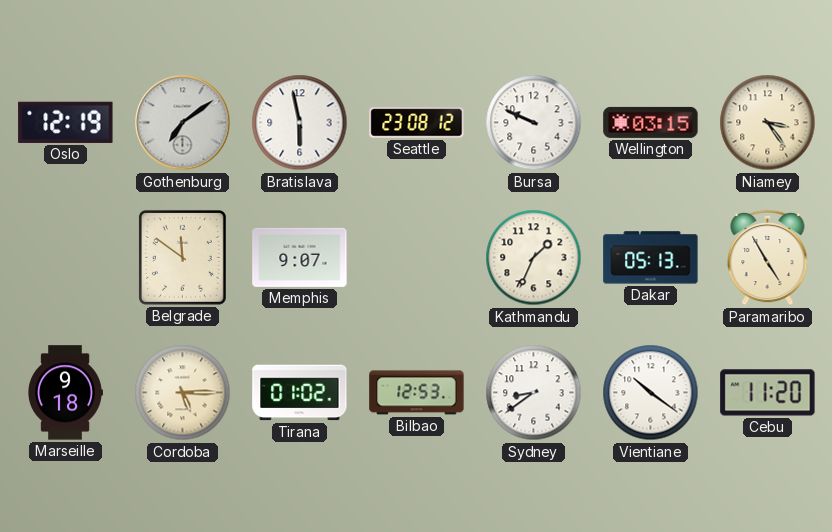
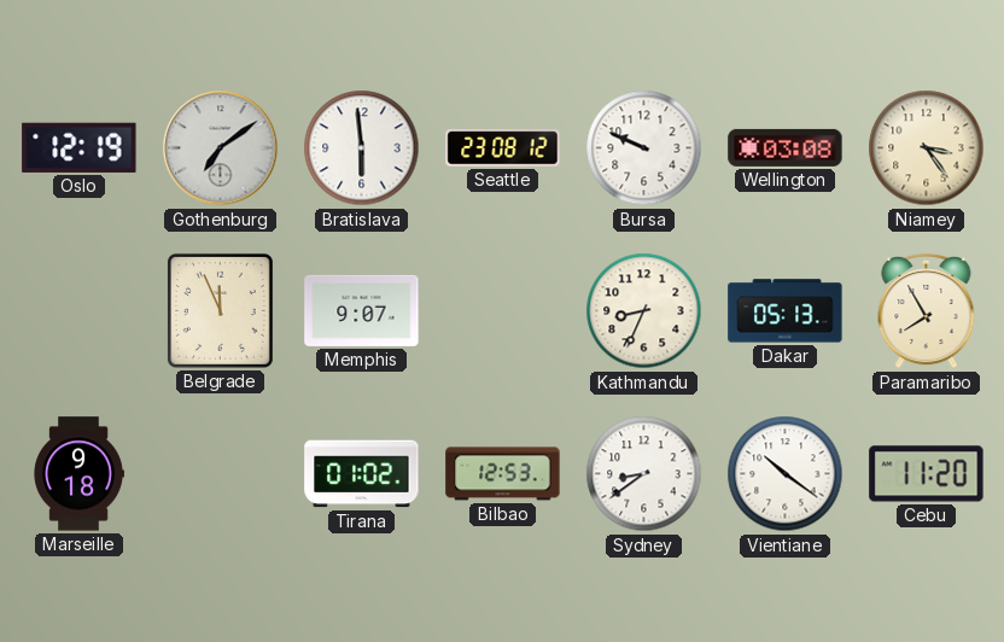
Bratislava: 5:58 -> 5:59
Wellington: 03:15 -> 03:08
Belgrade: 11:51 -> 11:56
Kathmandu: 1:34 -> 8:34
Paramaribo: 4:55 -> 7:55
Cordoba: 5:15 -> none
